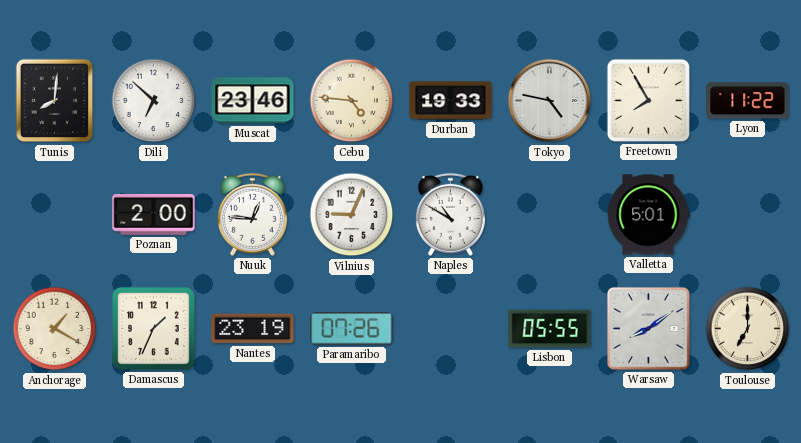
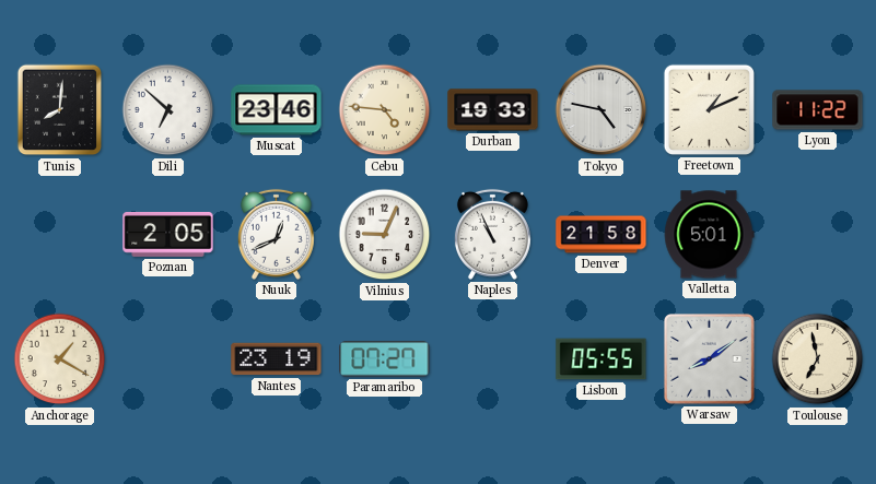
Freetown: 7:55 -> 1:11
Poznan: 2:00 -> 2:05
Nuuk: 12:46 -> 12:41
Naples: 10:50 -> 10:56
Denver: none -> 21:58
Damascus: 1:34 -> none
Paramaribo: 07:26 -> 07:27
Toulouse: 7:00 -> 6:58
